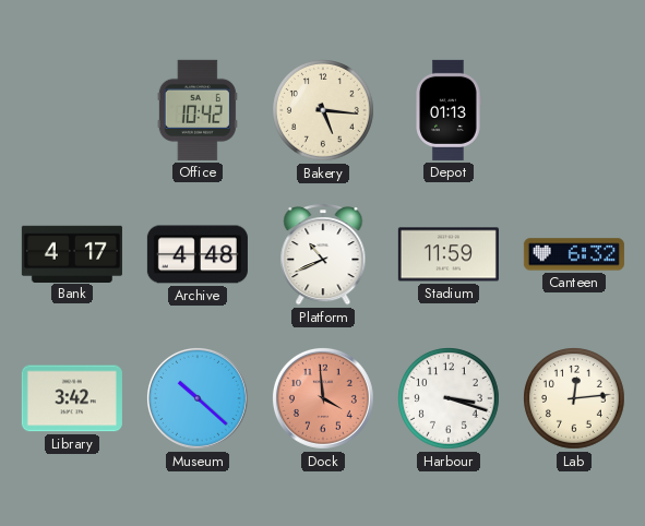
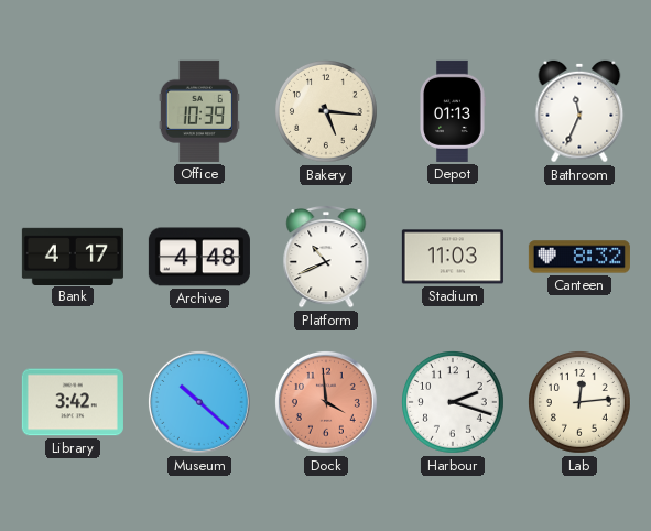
Office: 10:42 -> 10:39
Bathroom: none -> 11:34
Stadium: 11:59 -> 11:03
Canteen: 6:32 -> 8:32
Harbour: 3:18 -> 2:18
